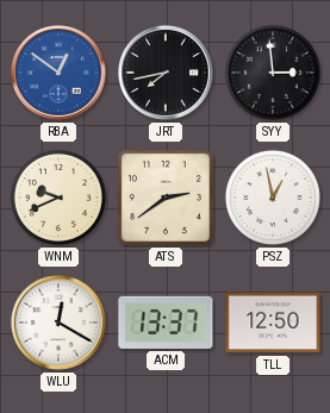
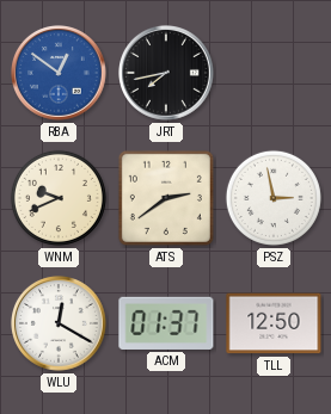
SYY: 2:59 -> none
PSZ: 12:58 -> 2:58
ACM: 13:37 -> 01:37
